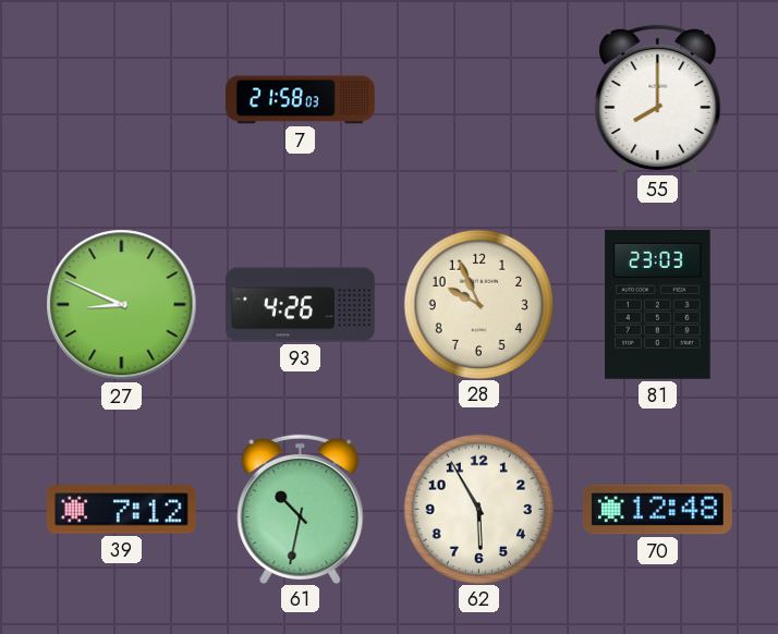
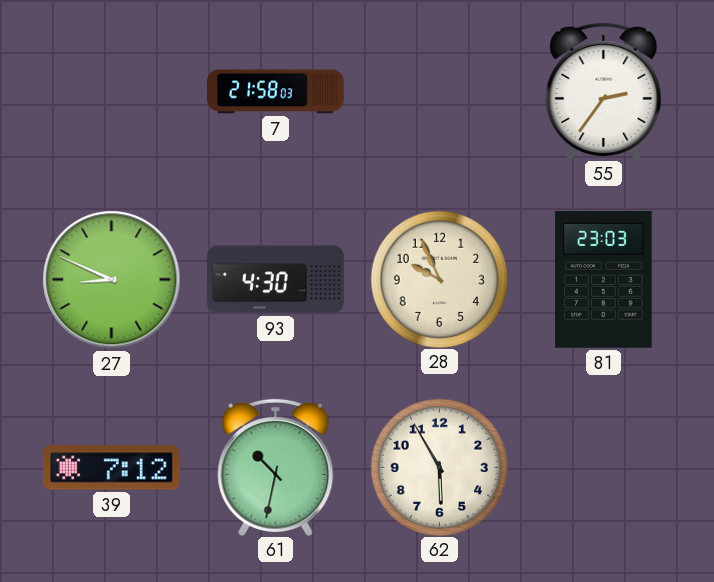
55: 8:00 -> 2:36
93: 4:26 -> 4:30
70: 12:48 -> none
